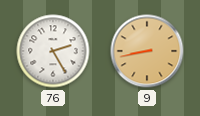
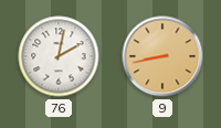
76: 2:25 -> 2:02
